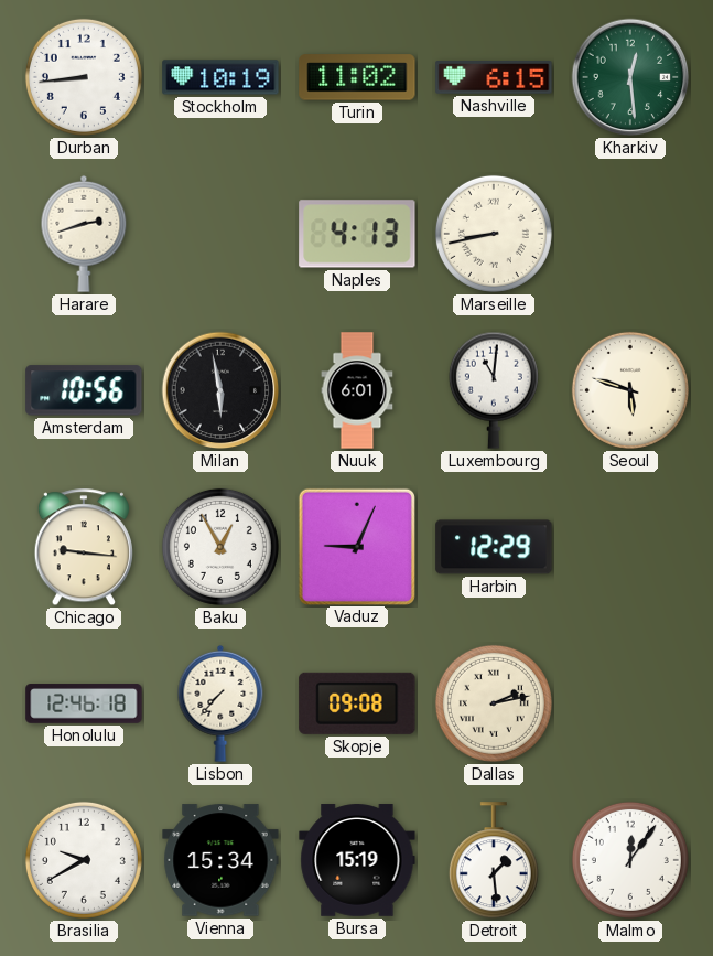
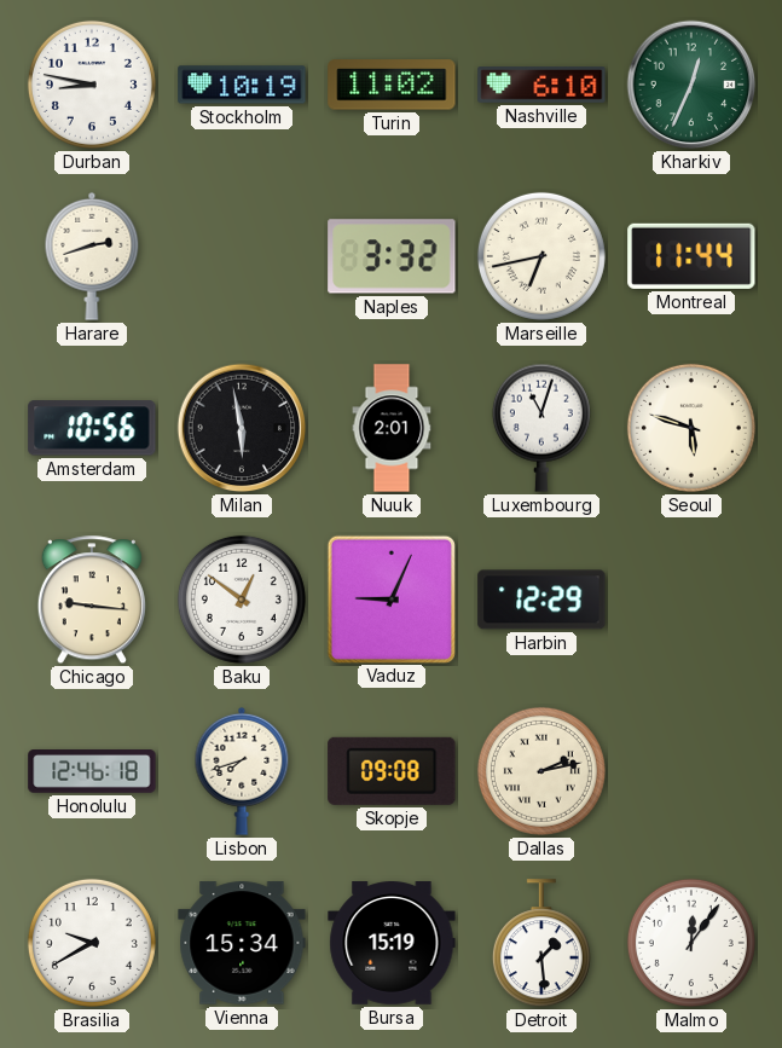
Durban: 8:44 -> 8:47
Nashville: 6:15 -> 6:10
Kharkiv: 12:29 -> 12:34
Naples: 4:13 -> 3:32
Marseille: 8:43 -> 6:43
Montreal: none -> 11:44
Nuuk: 6:01 -> 2:01
Luxembourg: 11:01 -> 11:03
Baku: 12:55 -> 12:51
Lisbon: 7:37 -> 7:42
